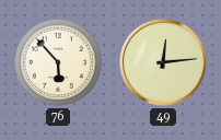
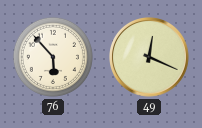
49: 12:14 -> 12:19
